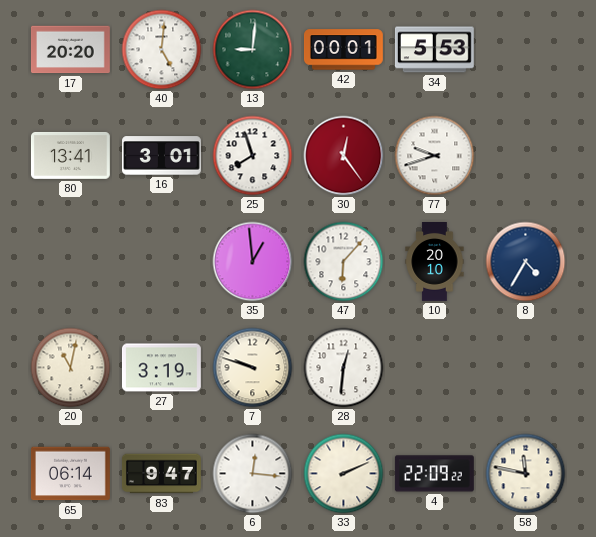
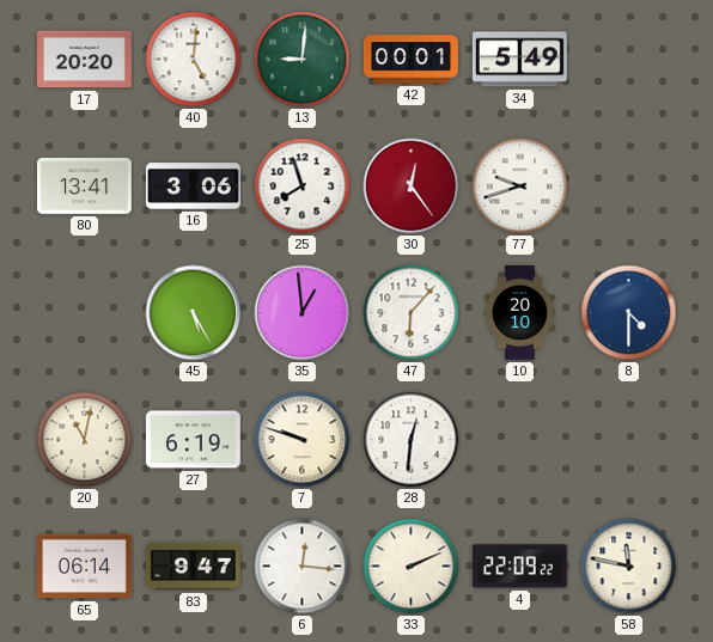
34: 5:53 -> 5:49
16: 3:01 -> 3:06
45: none -> 5:25
8: 4:35 -> 4:30
27: 3:19 -> 6:19
